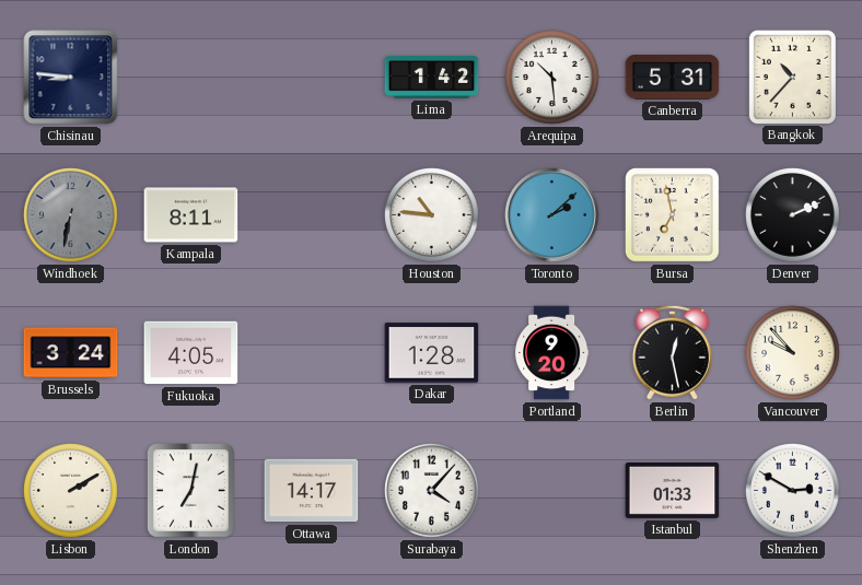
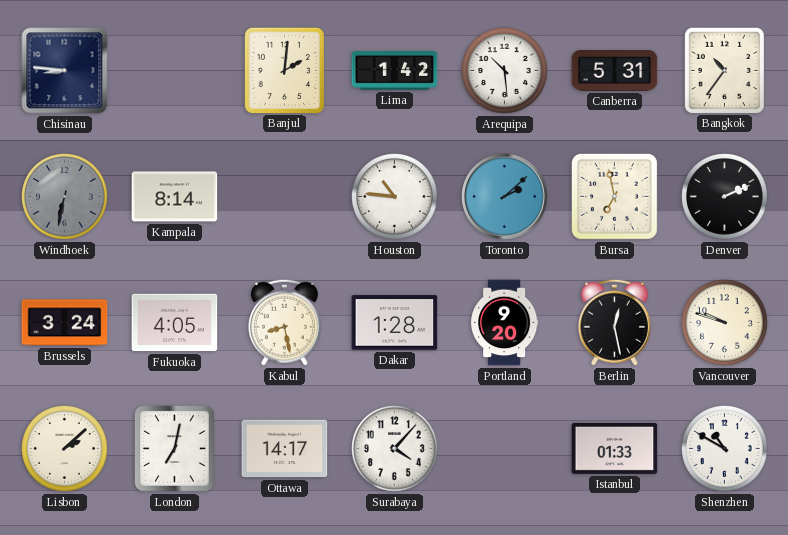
Banjul: none -> 2:01
Bangkok: 10:37 -> 10:36
Kampala: 8:11 -> 8:14
Kabul: none -> 8:28
Vancouver: 9:53 -> 9:48
Lisbon: 2:10 -> 2:08
Shenzhen: 2:50 -> 10:50
